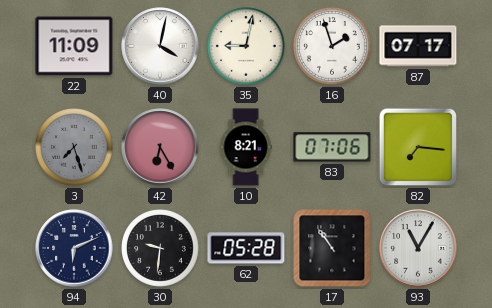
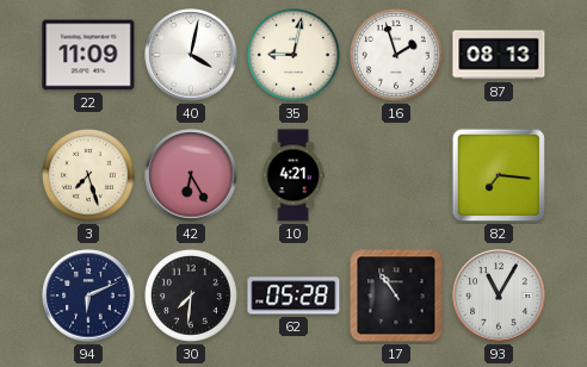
87: 07:17 -> 08:13
3 dial: grey -> cream
10: 8:21 -> 4:21
83: 07:06 -> none
30: 9:31 -> 7:31
